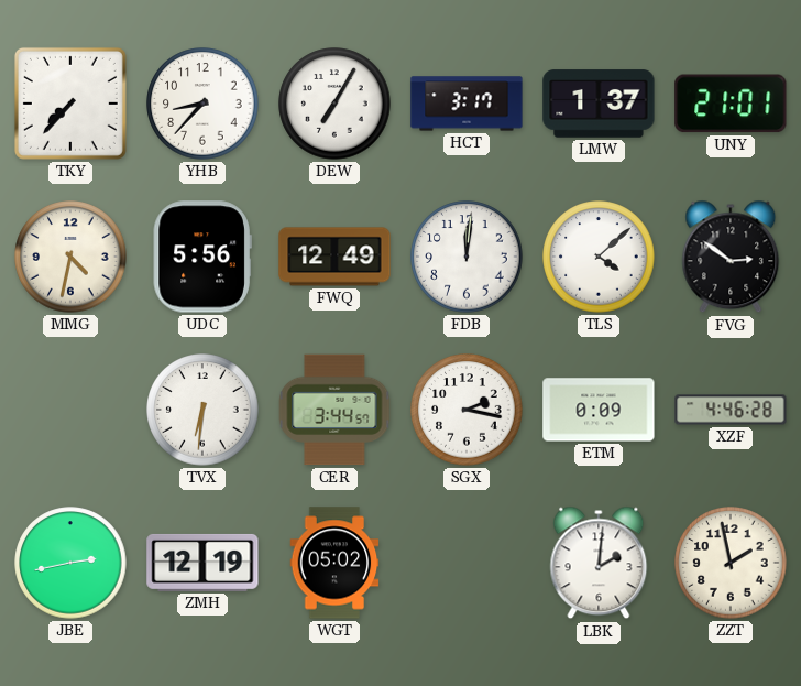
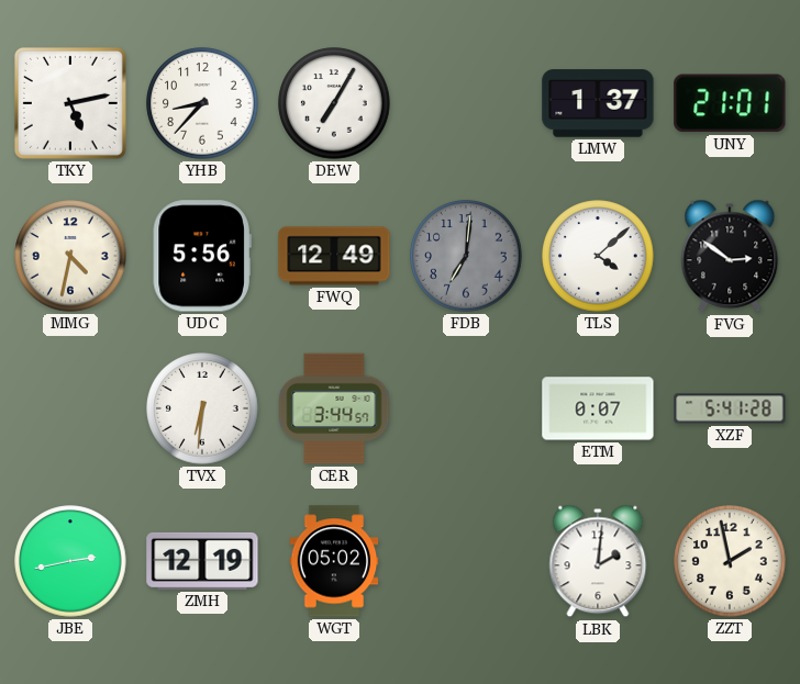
TKY: 7:37 -> 5:13
HCT: 3:17 -> none
FDB: 12:01 -> 7:01
FDB dial: white -> grey
SGX: 2:17 -> none
ETM: 0:09 -> 0:07
XZF: 4:46 -> 5:41
